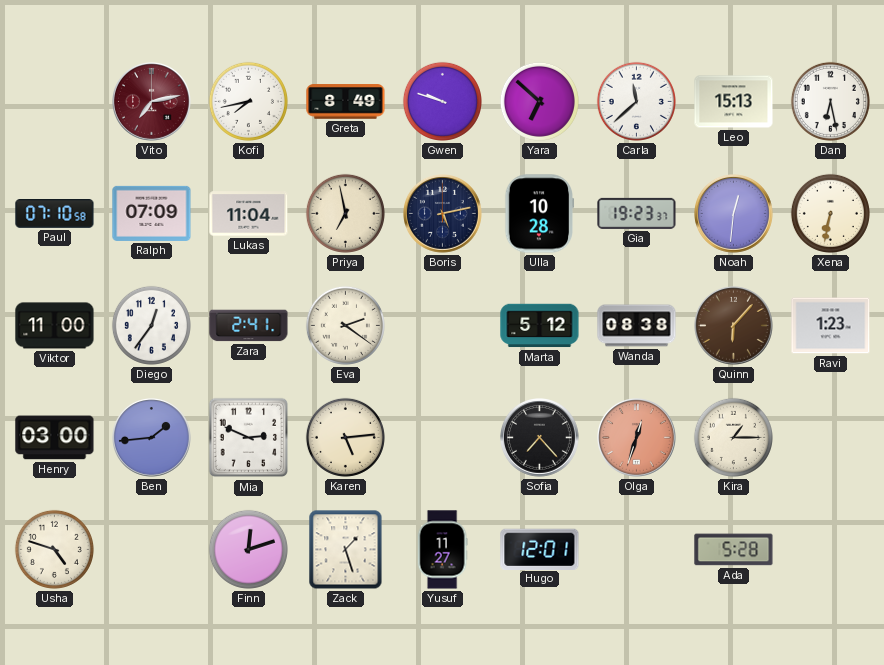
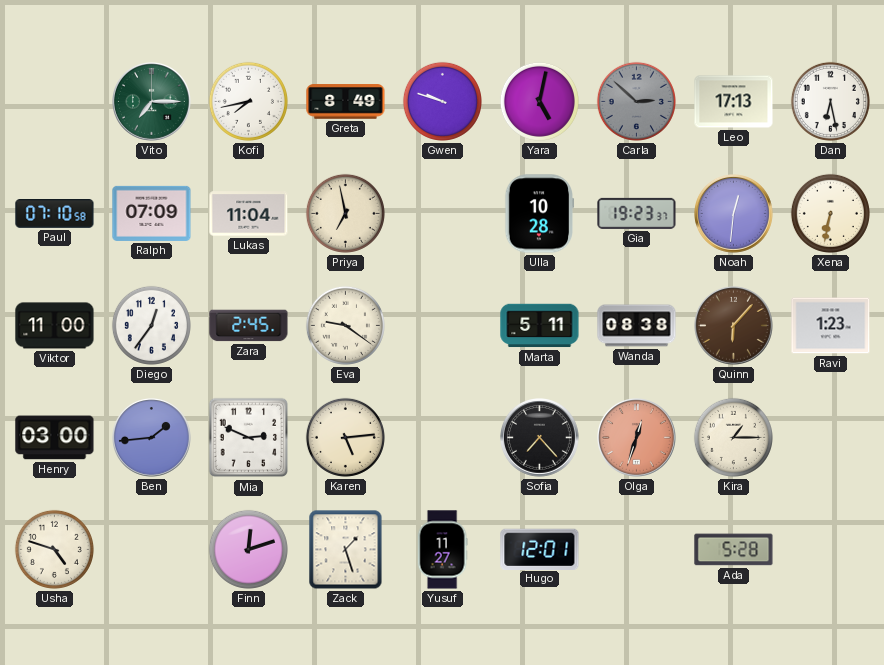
Vito: 7:13 -> 7:15
Vito dial: burgundy -> green
Yara: 6:52 -> 5:02
Carla: 11:38 -> 2:52
Carla dial: white -> grey
Leo: 15:13 -> 17:13
Boris: 5:13 -> none
Zara: 2:41 -> 2:45
Eva: 2:21 -> 9:21
Marta: 5:12 -> 5:11
